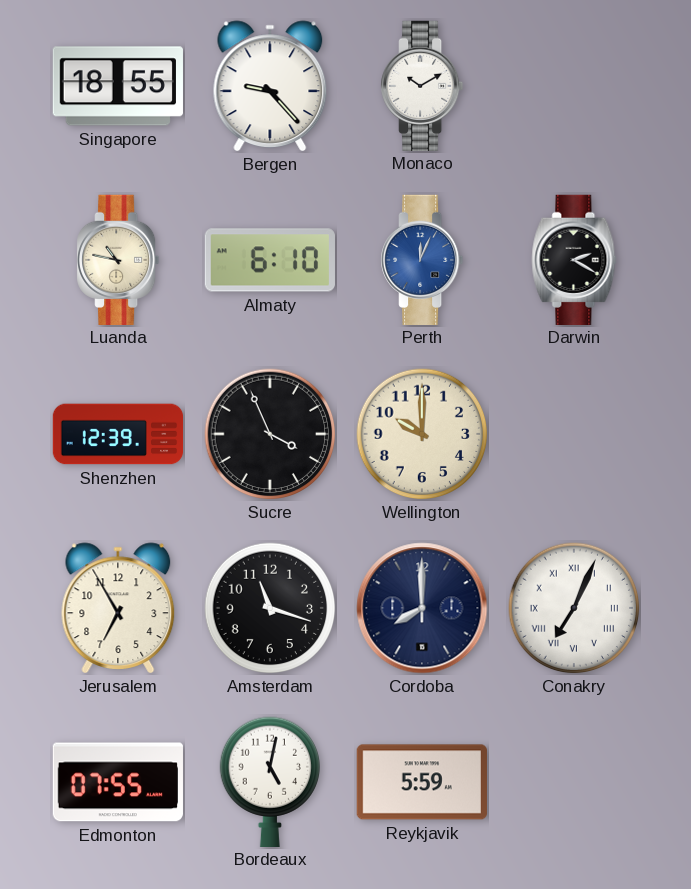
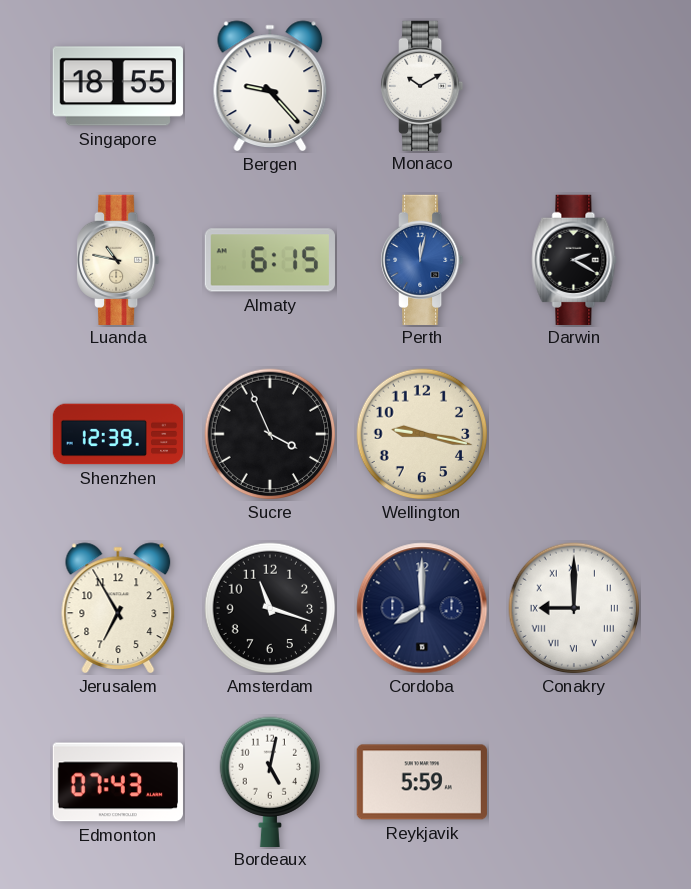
Almaty: 6:10 -> 6:15
Perth: 12:04 -> 12:02
Wellington: 10:00 -> 9:17
Conakry: 7:04 -> 9:00
Edmonton: 07:55 -> 07:43
